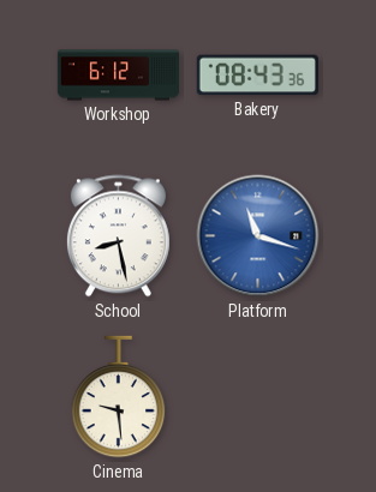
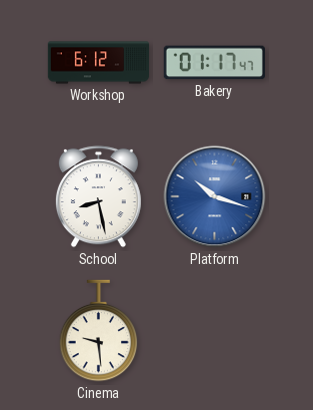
Bakery: 08:43 -> 01:17
Platform: 11:18 -> 10:18
